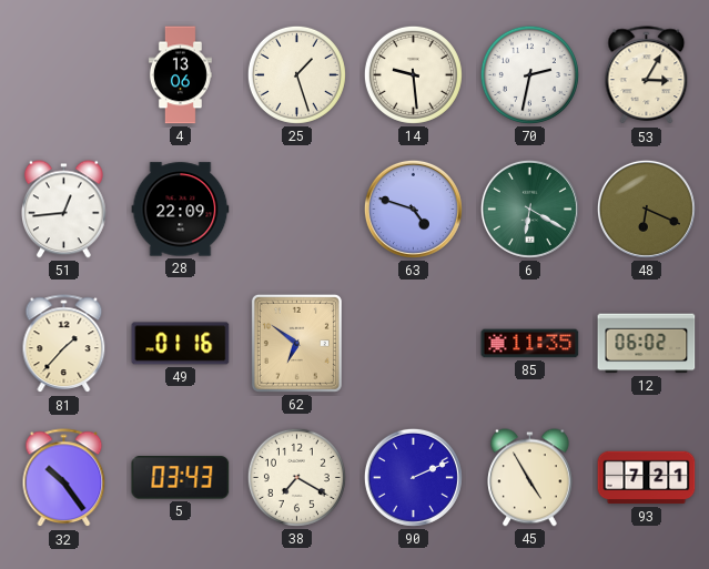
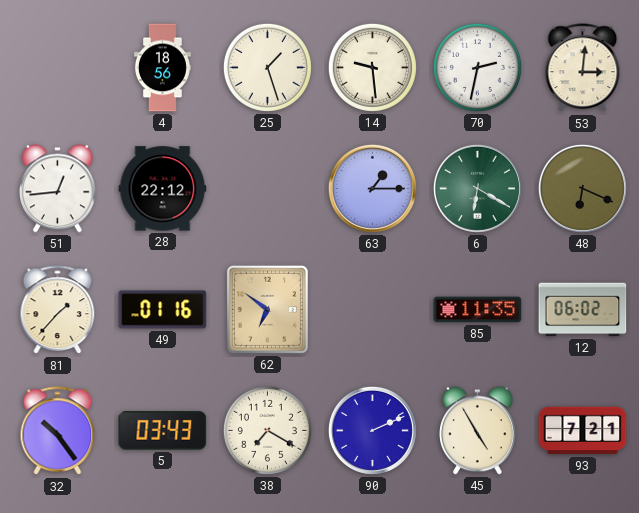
4: 13:06 -> 18:56
53: 3:05 -> 3:01
28: 22:09 -> 22:12
63: 4:48 -> 1:15
